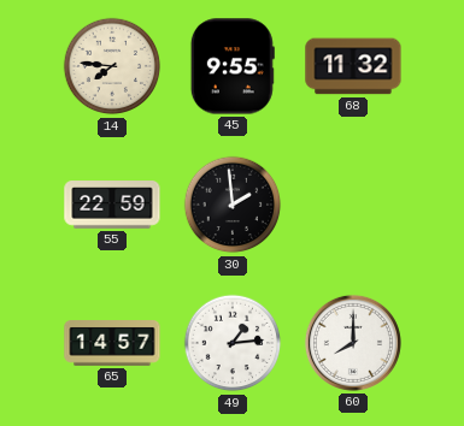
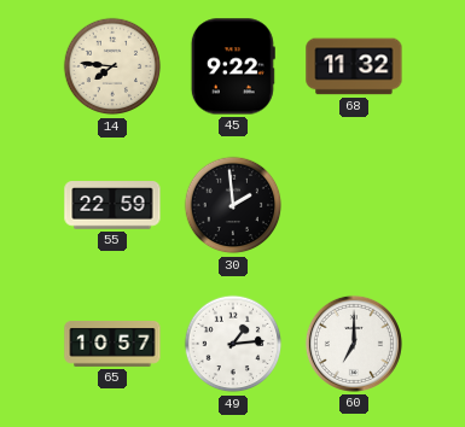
45: 9:55 -> 9:22
65: 14:57 -> 10:57
60: 8:00 -> 7:00
